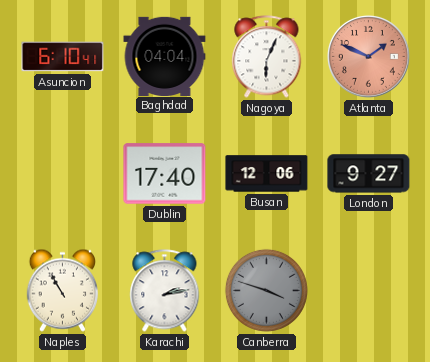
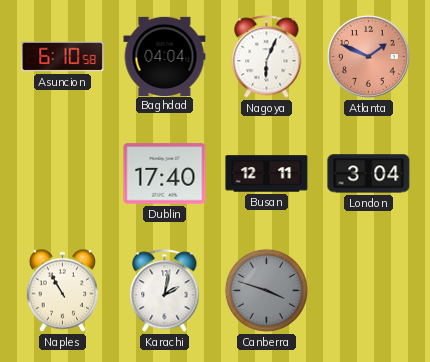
Asuncion: 6:10:41 -> 6:10:58
Busan: 12:06 -> 12:11
London: 9:27 -> 3:04
Karachi: 2:13 -> 2:02
